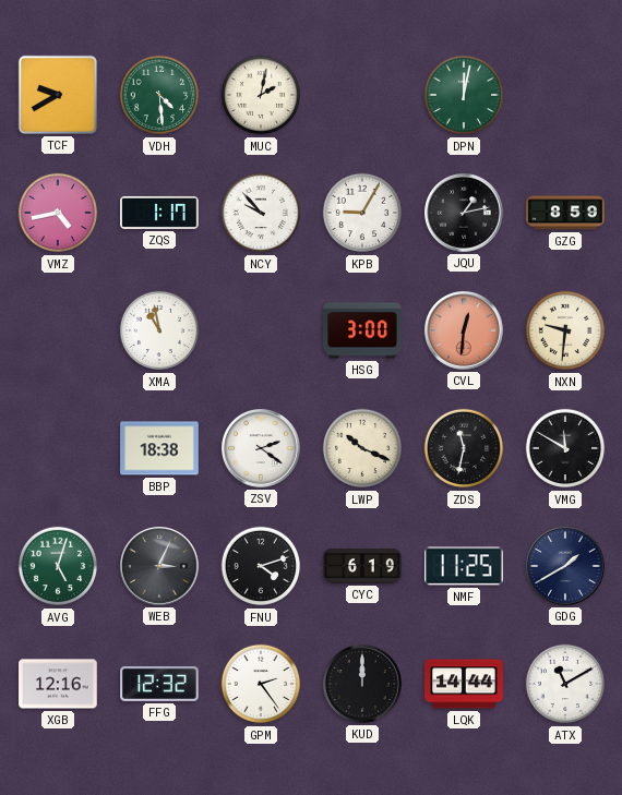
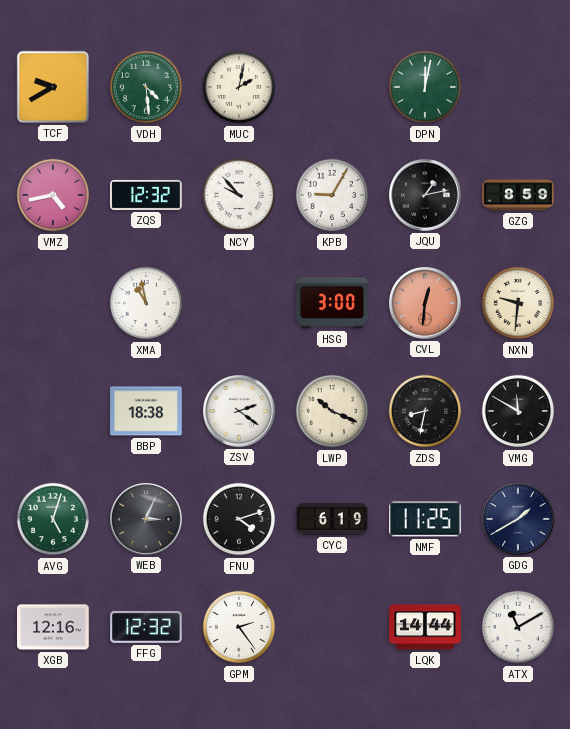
ZQS: 1:17 -> 12:32
ZDS: 11:32 -> 8:32
KUD: 12:00 -> none
